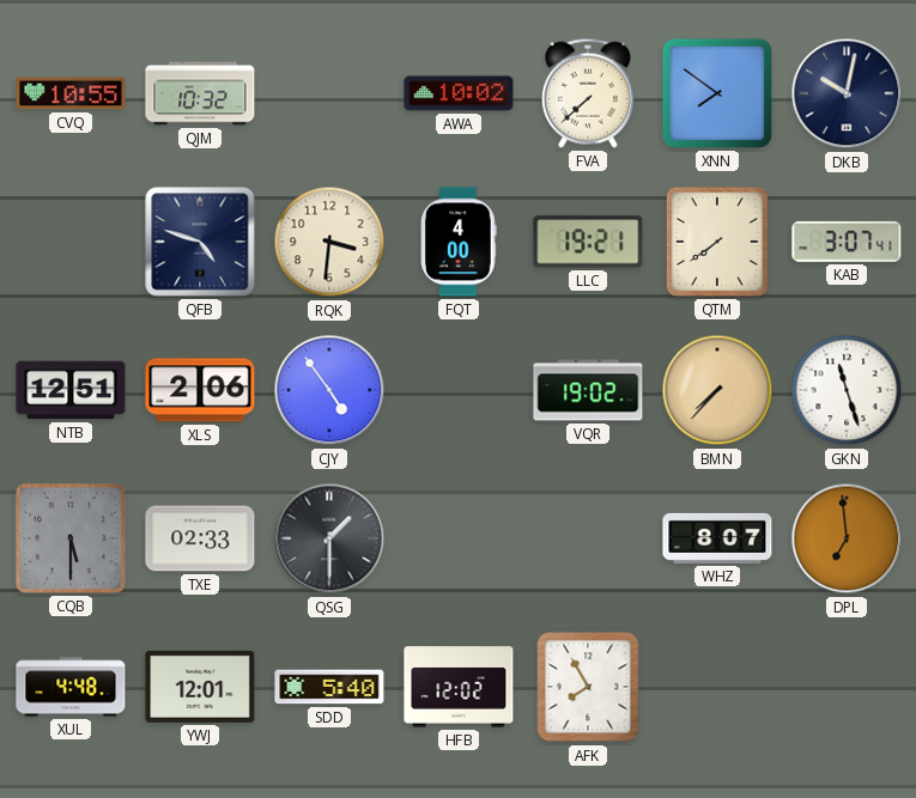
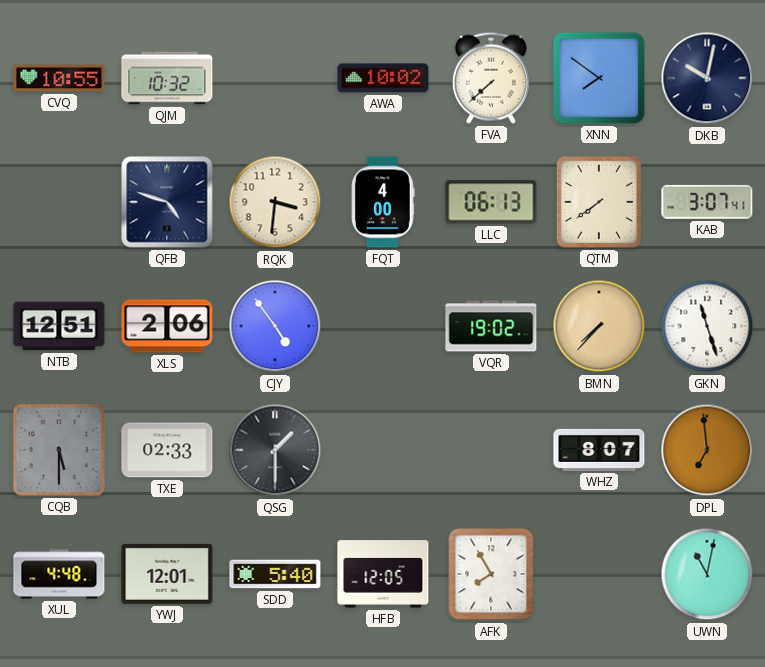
LLC: 19:21 -> 06:13
HFB: 12:02 -> 12:05
UWN: none -> 11:02
